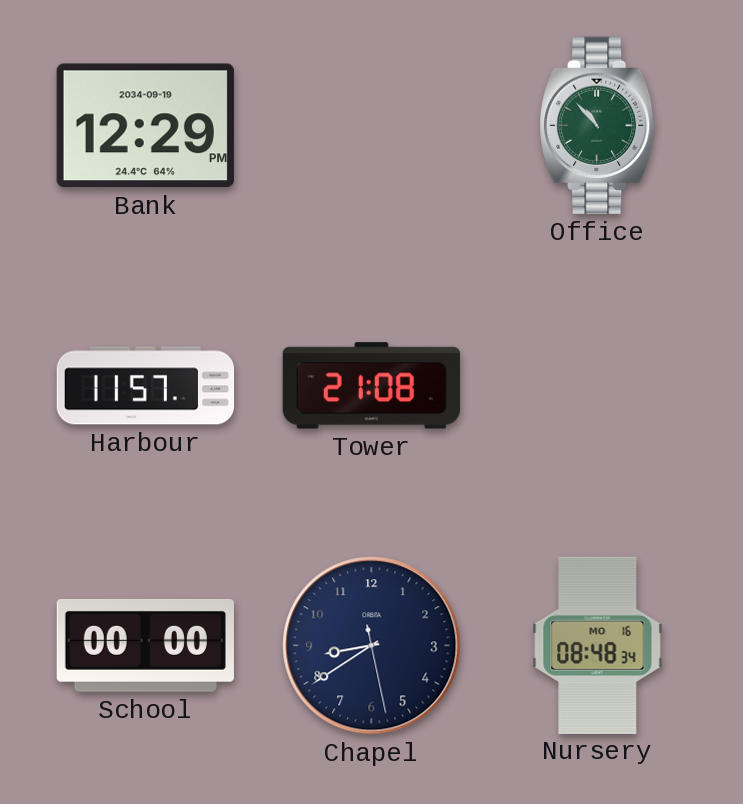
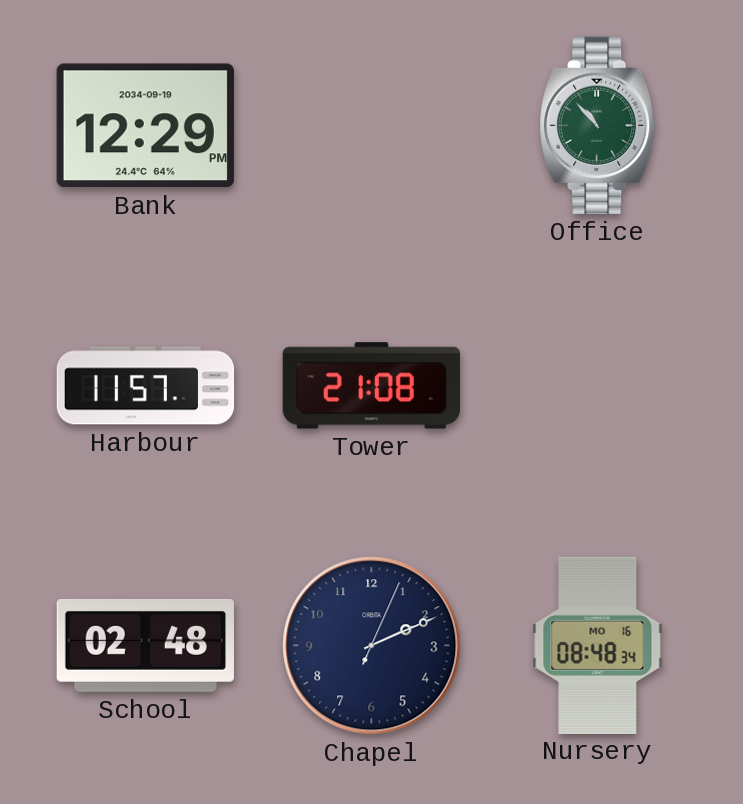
School: 00:00 -> 02:48
Chapel: 8:39 -> 2:11
